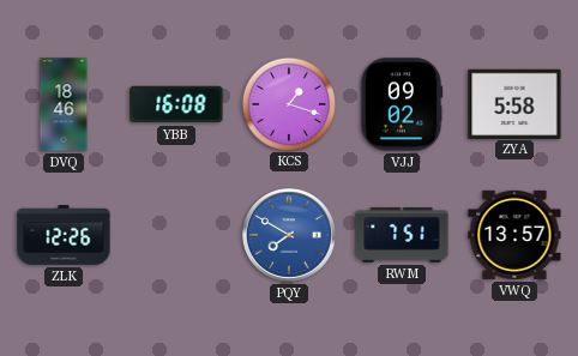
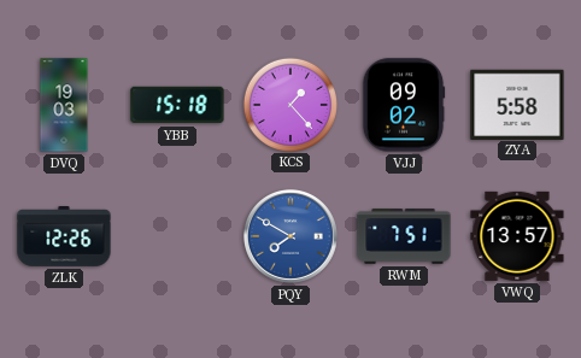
DVQ: 18:46 -> 19:03
YBB: 16:08 -> 15:18
KCS: 1:18 -> 1:23
